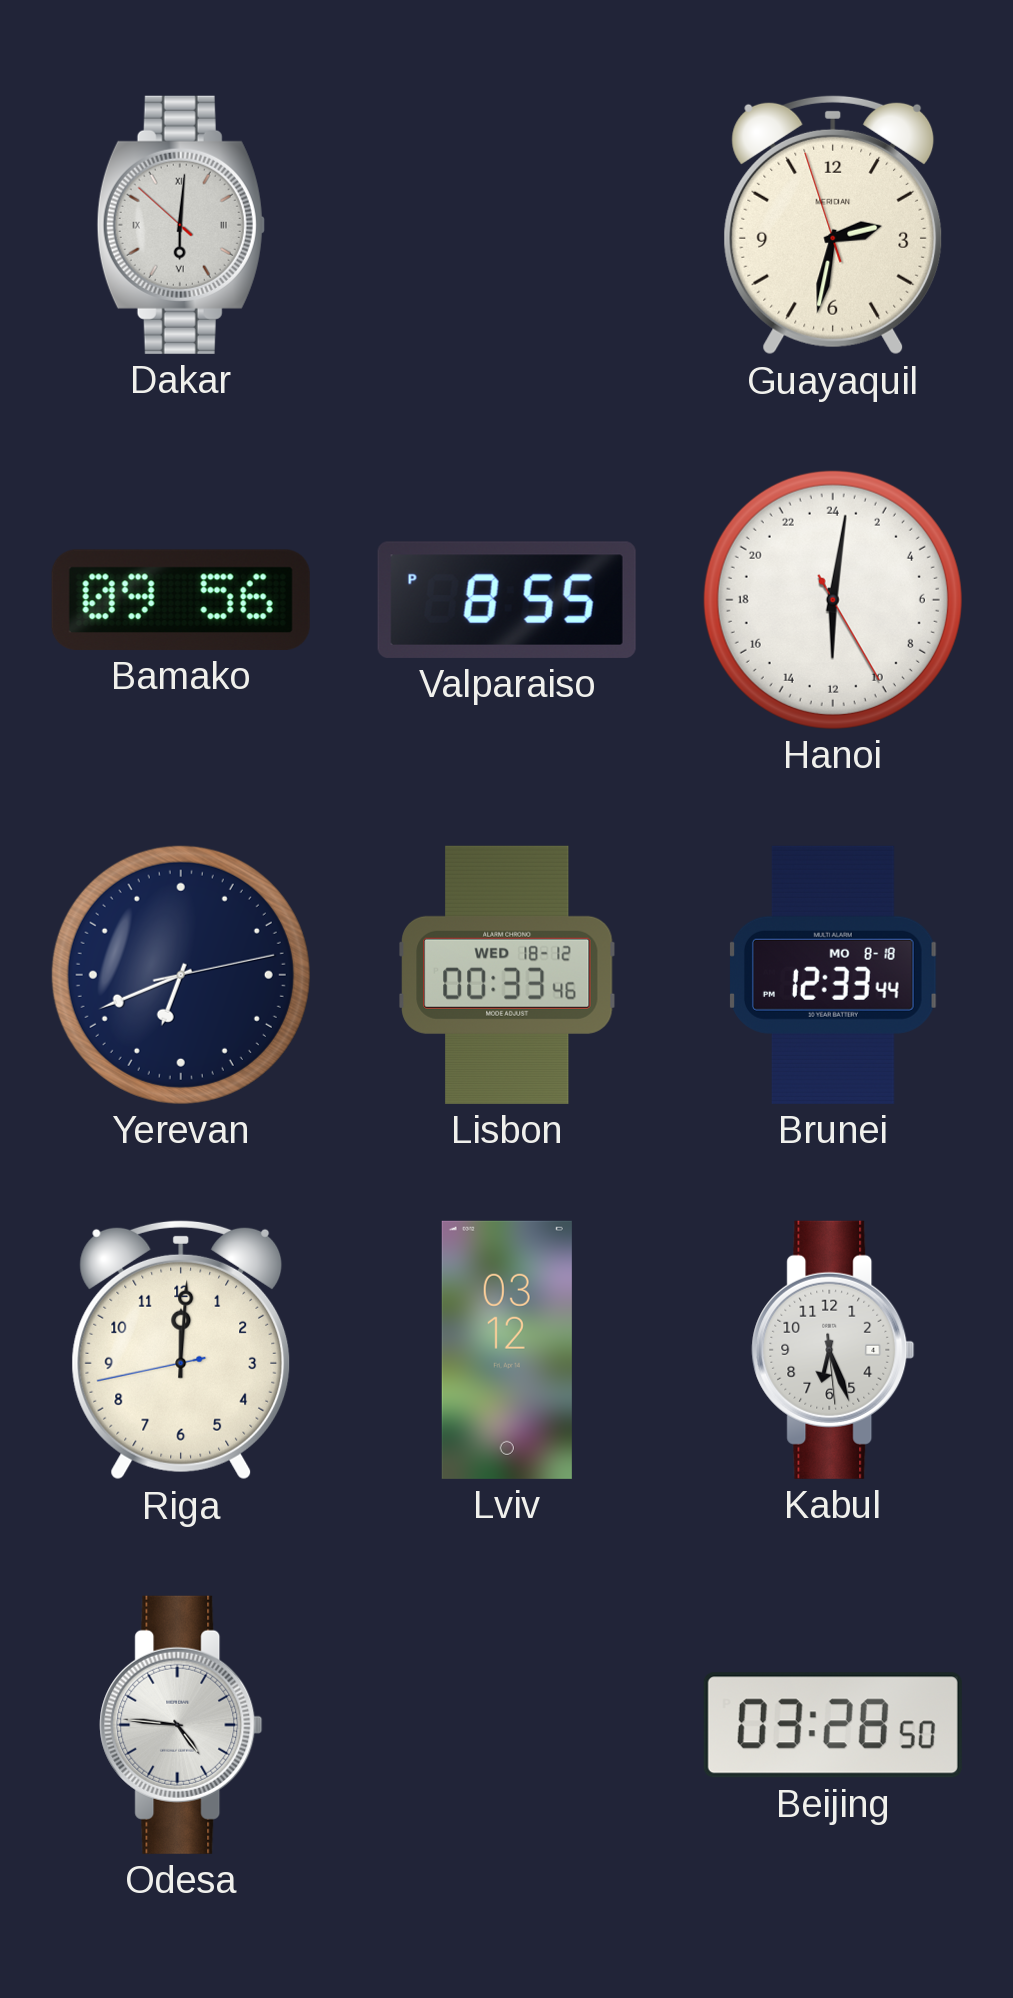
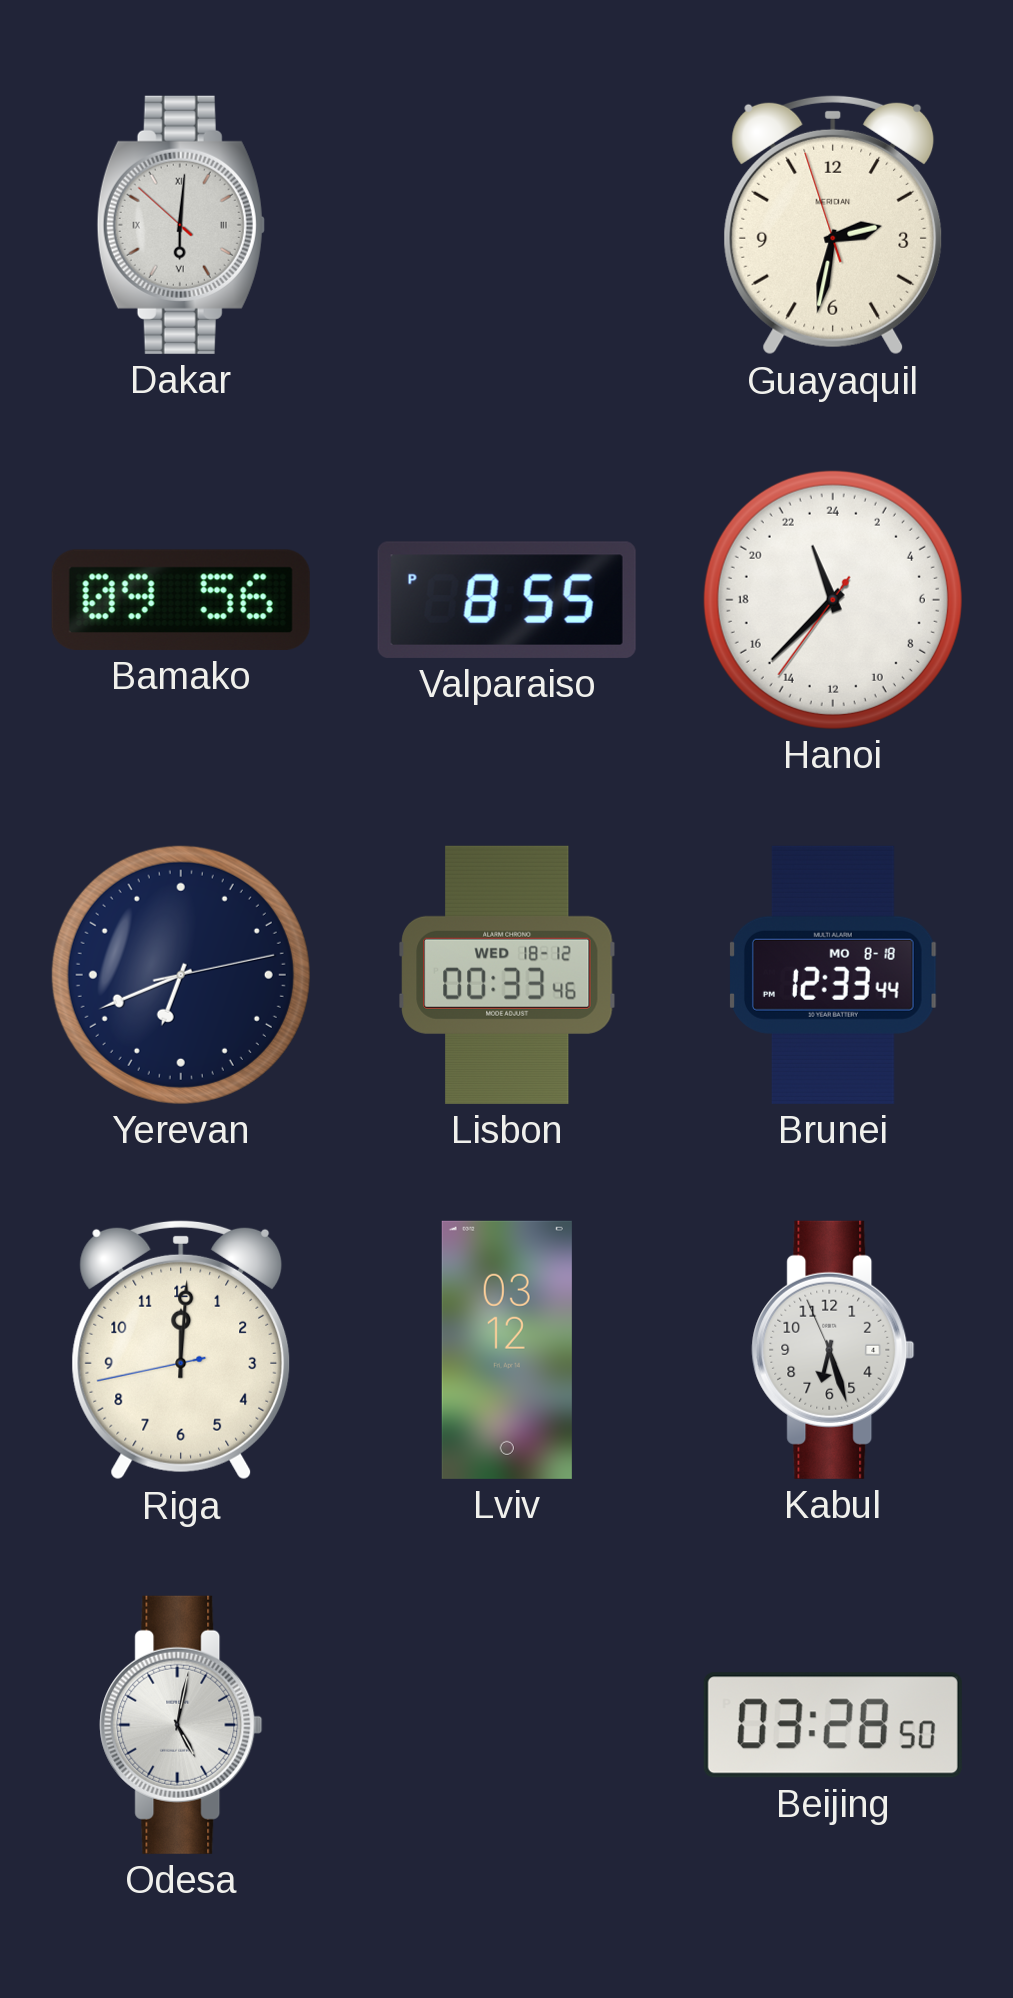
Hanoi: 12:01 -> 22:37
Kabul: 6:26:29 -> 6:26:56
Odesa: 4:46 -> 5:02
